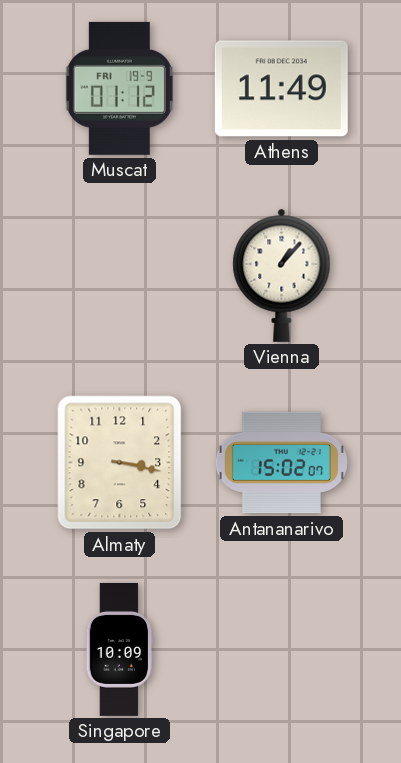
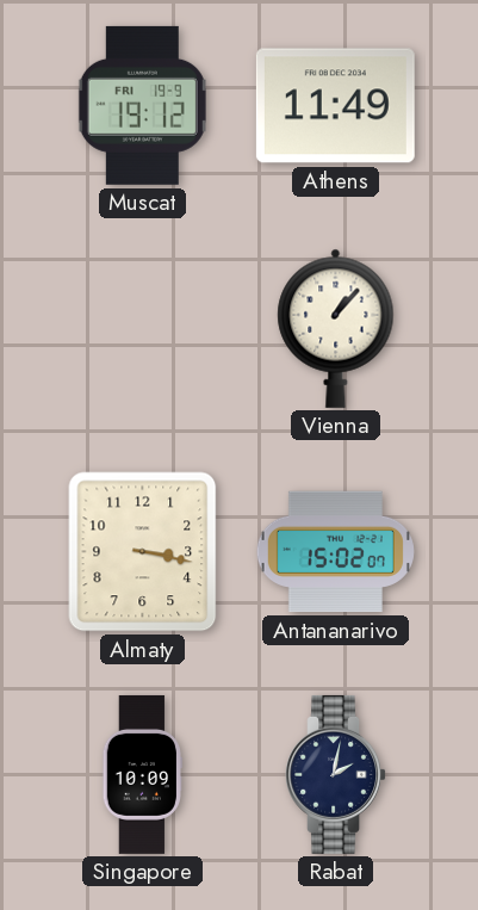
Muscat: 01:12 -> 19:12
Rabat: none -> 2:02
